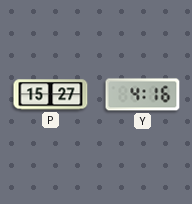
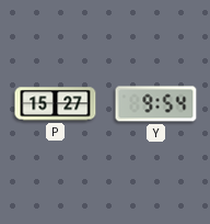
Y: 4:16 -> 9:54
